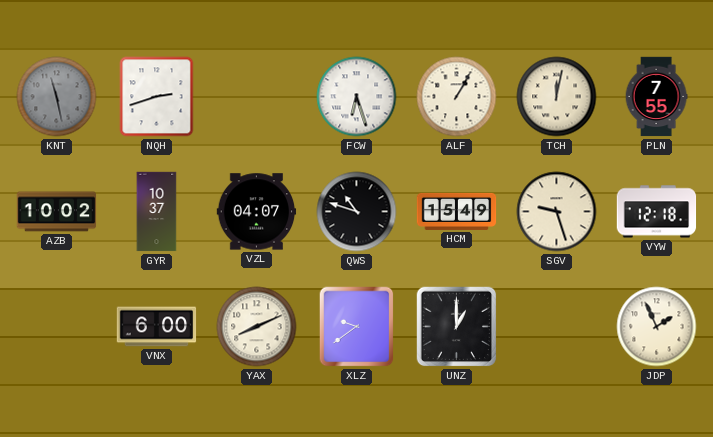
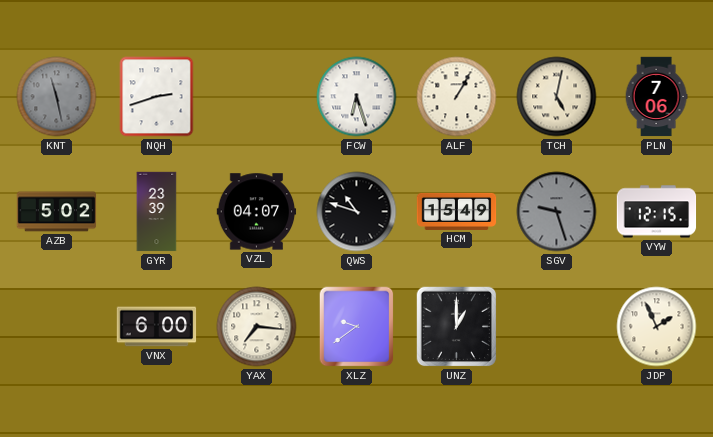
TCH: 12:02 -> 5:02
PLN: 7:55 -> 7:06
AZB: 10:02 -> 5:02
GYR: 10:37 -> 23:39
SGV dial: cream -> grey
VYW: 12:18 -> 12:15
YAX: 8:11 -> 7:16
